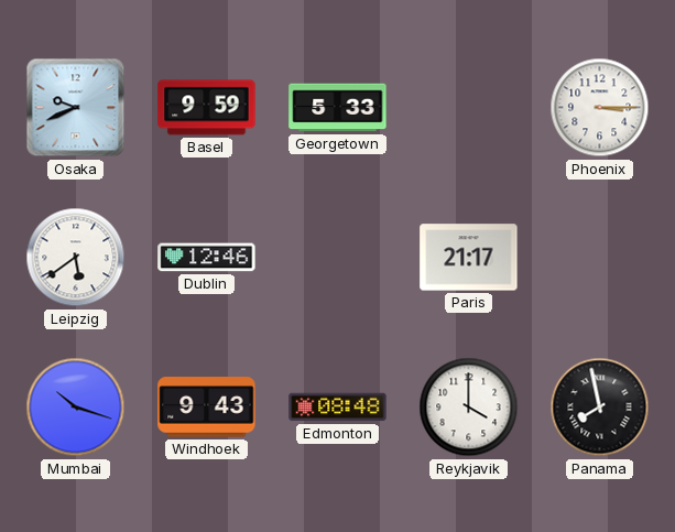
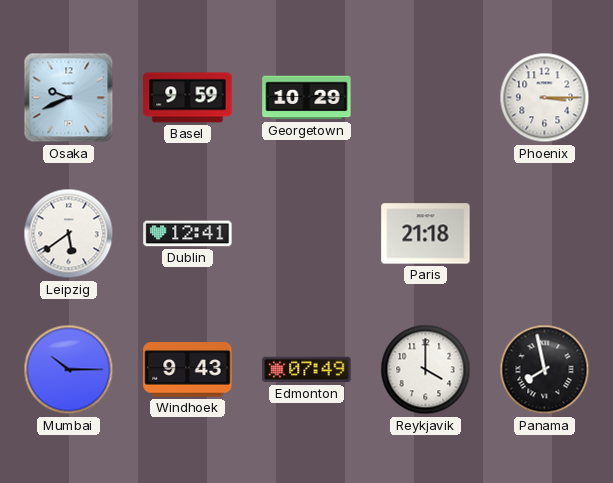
Georgetown: 5:33 -> 10:29
Dublin: 12:46 -> 12:41
Paris: 21:17 -> 21:18
Mumbai: 10:18 -> 10:15
Edmonton: 08:48 -> 07:49
